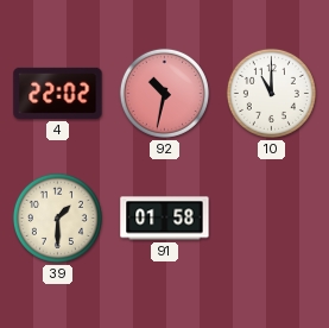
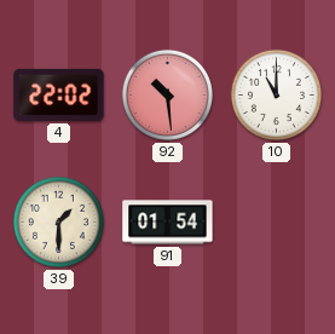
92: 10:32 -> 10:29
91: 01:58 -> 01:54
